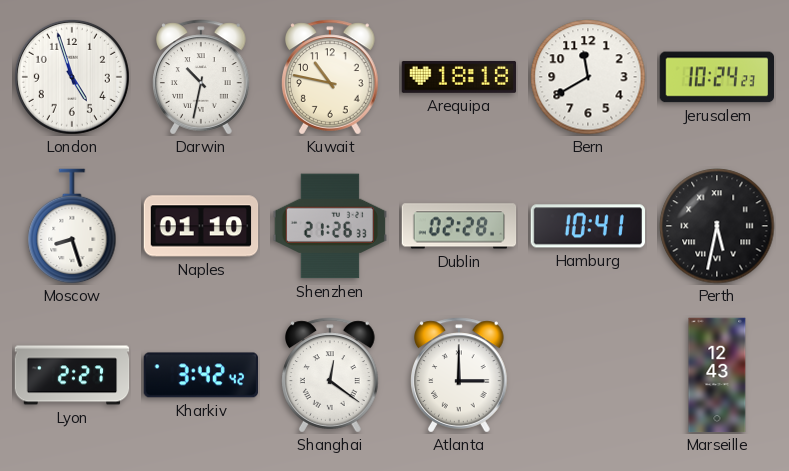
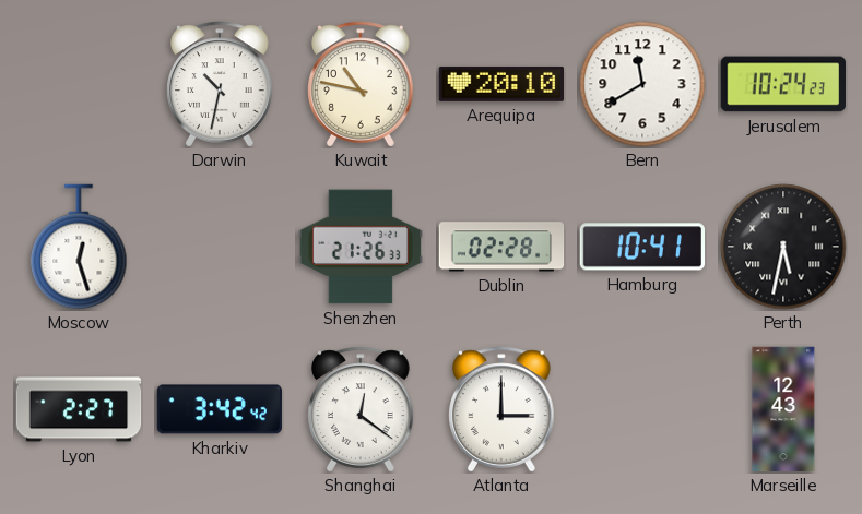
London: 4:57 -> none
Arequipa: 18:18 -> 20:10
Moscow: 8:27 -> 12:27
Naples: 01:10 -> none
